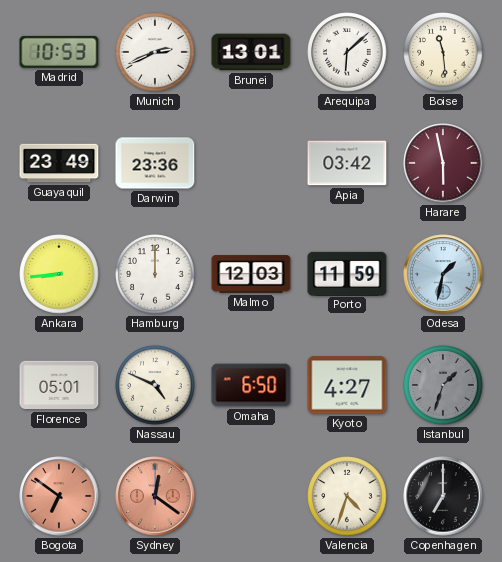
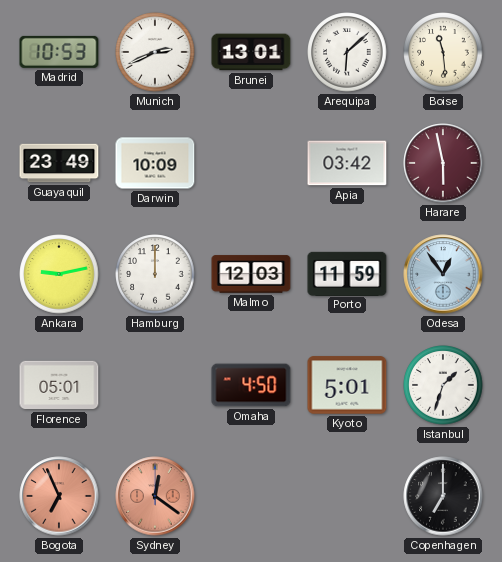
Darwin: 23:36 -> 10:09
Ankara: 8:44 -> 9:13
Odesa: 1:32 -> 12:54
Nassau: 4:49 -> none
Omaha: 6:50 -> 4:50
Kyoto: 4:27 -> 5:01
Istanbul dial: grey -> white
Bogota: 6:51 -> 6:56
Valencia: 4:33 -> none
